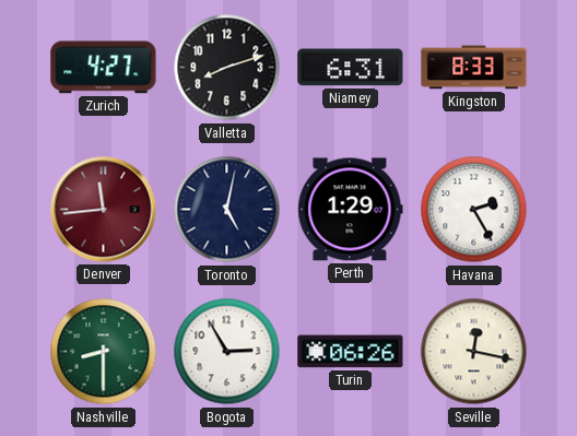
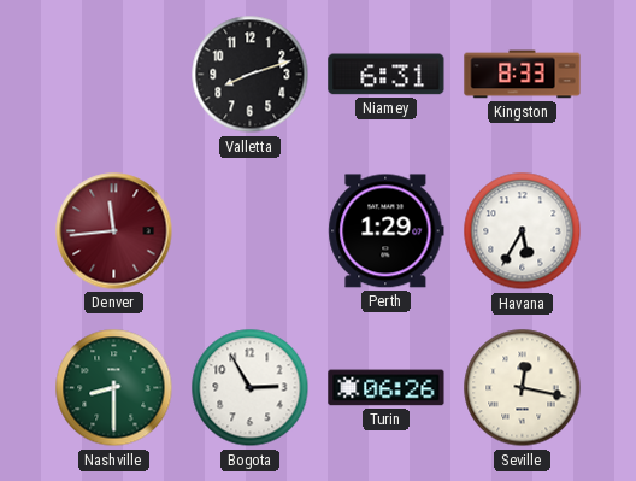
Zurich: 4:27 -> none
Toronto: 5:02 -> none
Havana: 2:25 -> 5:35
